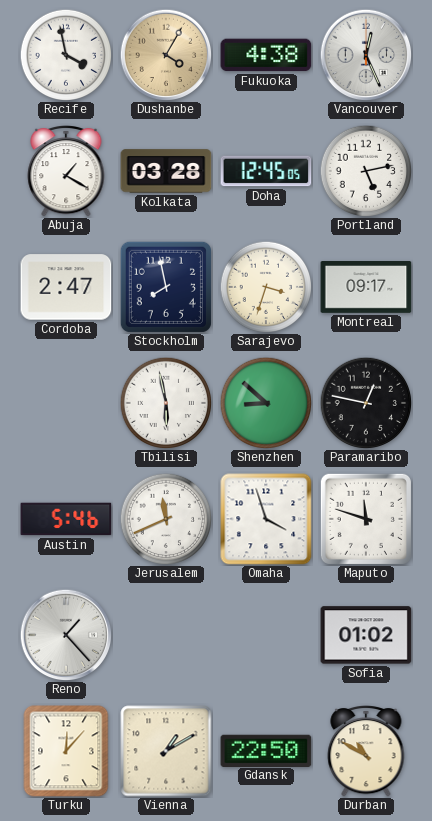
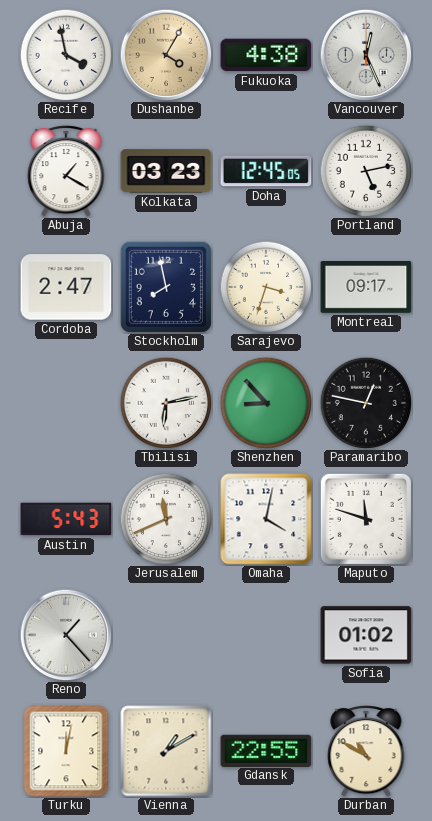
Kolkata: 03:28 -> 03:23
Tbilisi: 5:58 -> 6:13
Shenzhen: 8:52 -> 8:53
Austin: 5:46 -> 5:43
Omaha: 3:57 -> 4:02
Turku: 12:07 -> 12:02
Gdansk: 22:50 -> 22:55
